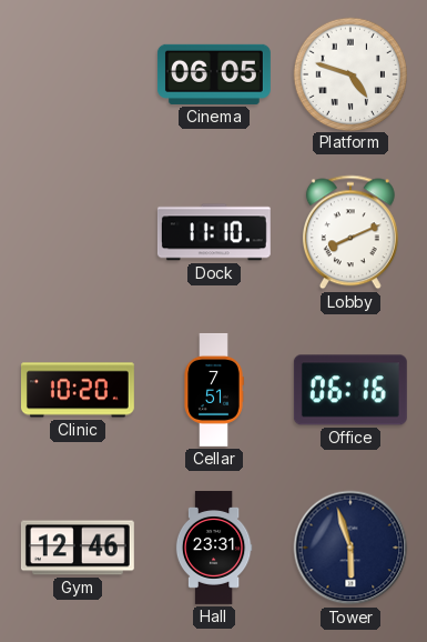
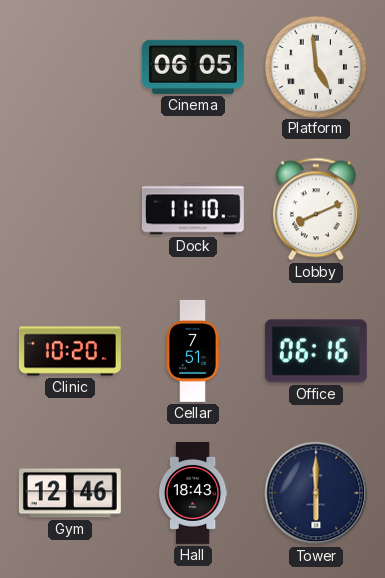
Platform: 4:48 -> 4:59
Hall: 23:31 -> 18:43
Tower: 5:57 -> 6:00
